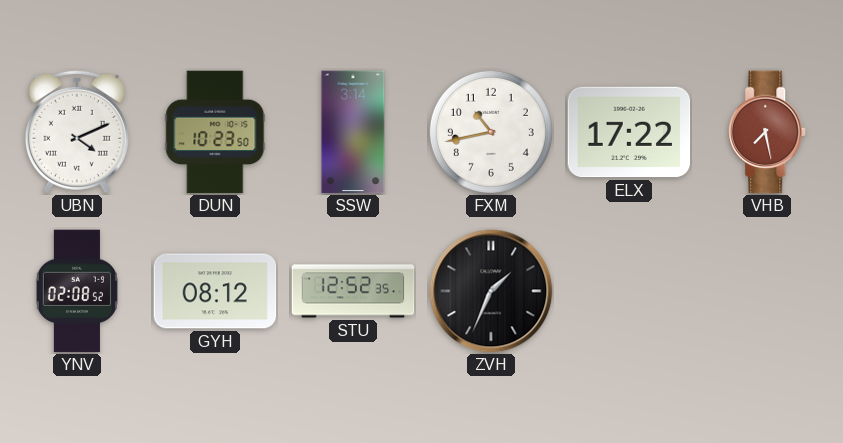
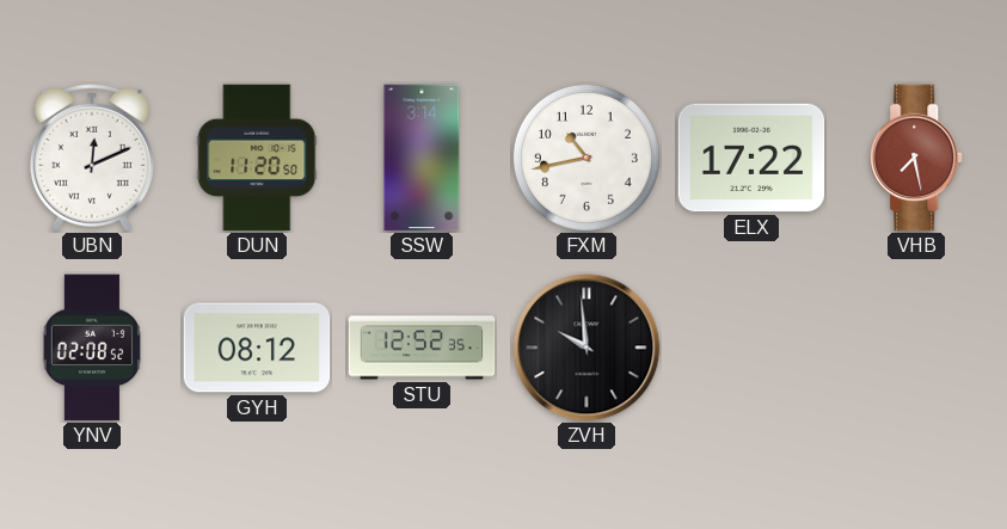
UBN: 4:11 -> 12:11
DUN: 10:23 -> 11:20
ZVH: 1:34 -> 9:59
